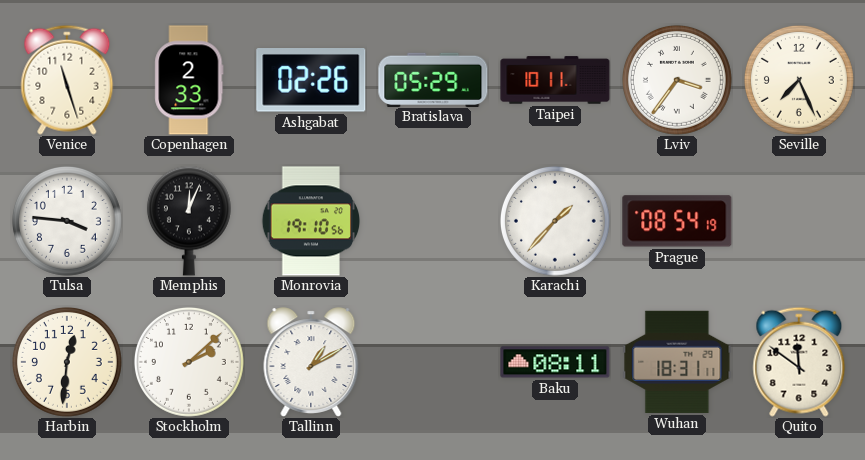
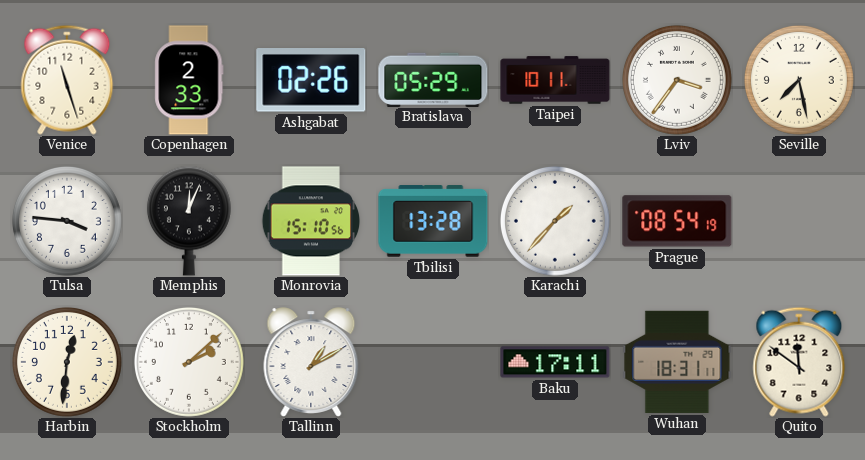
Seville: 7:26 -> 7:28
Monrovia: 19:10 -> 15:10
Tbilisi: none -> 13:28
Baku: 08:11 -> 17:11
